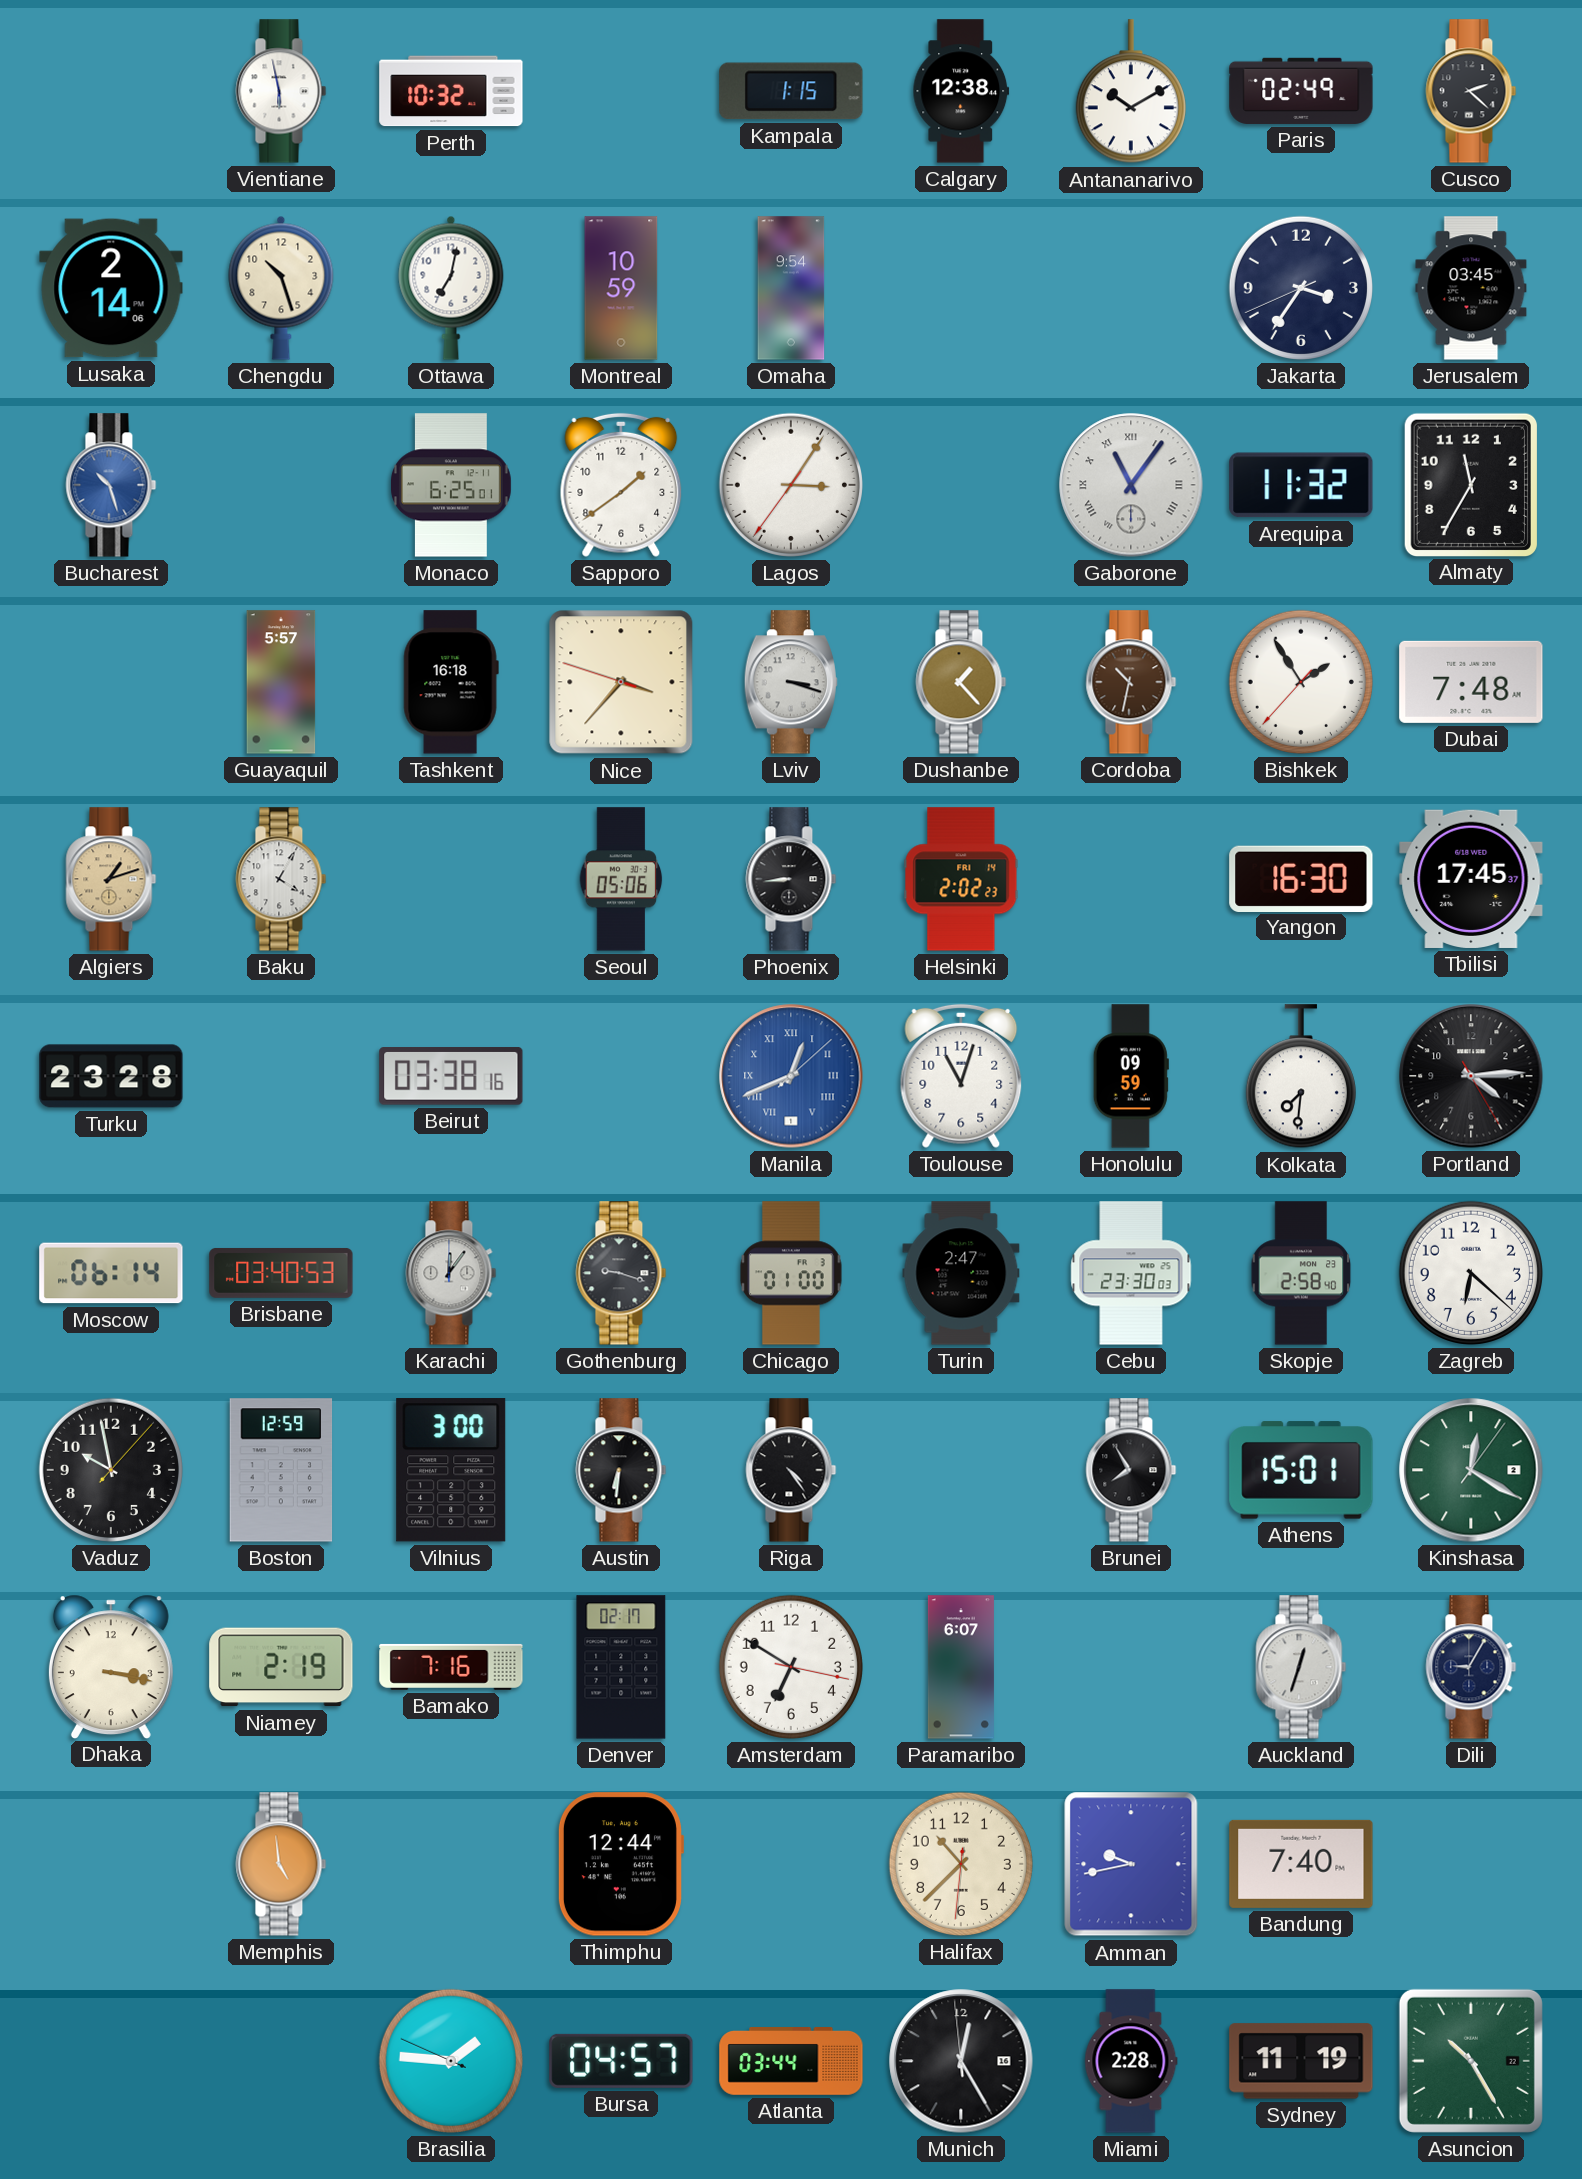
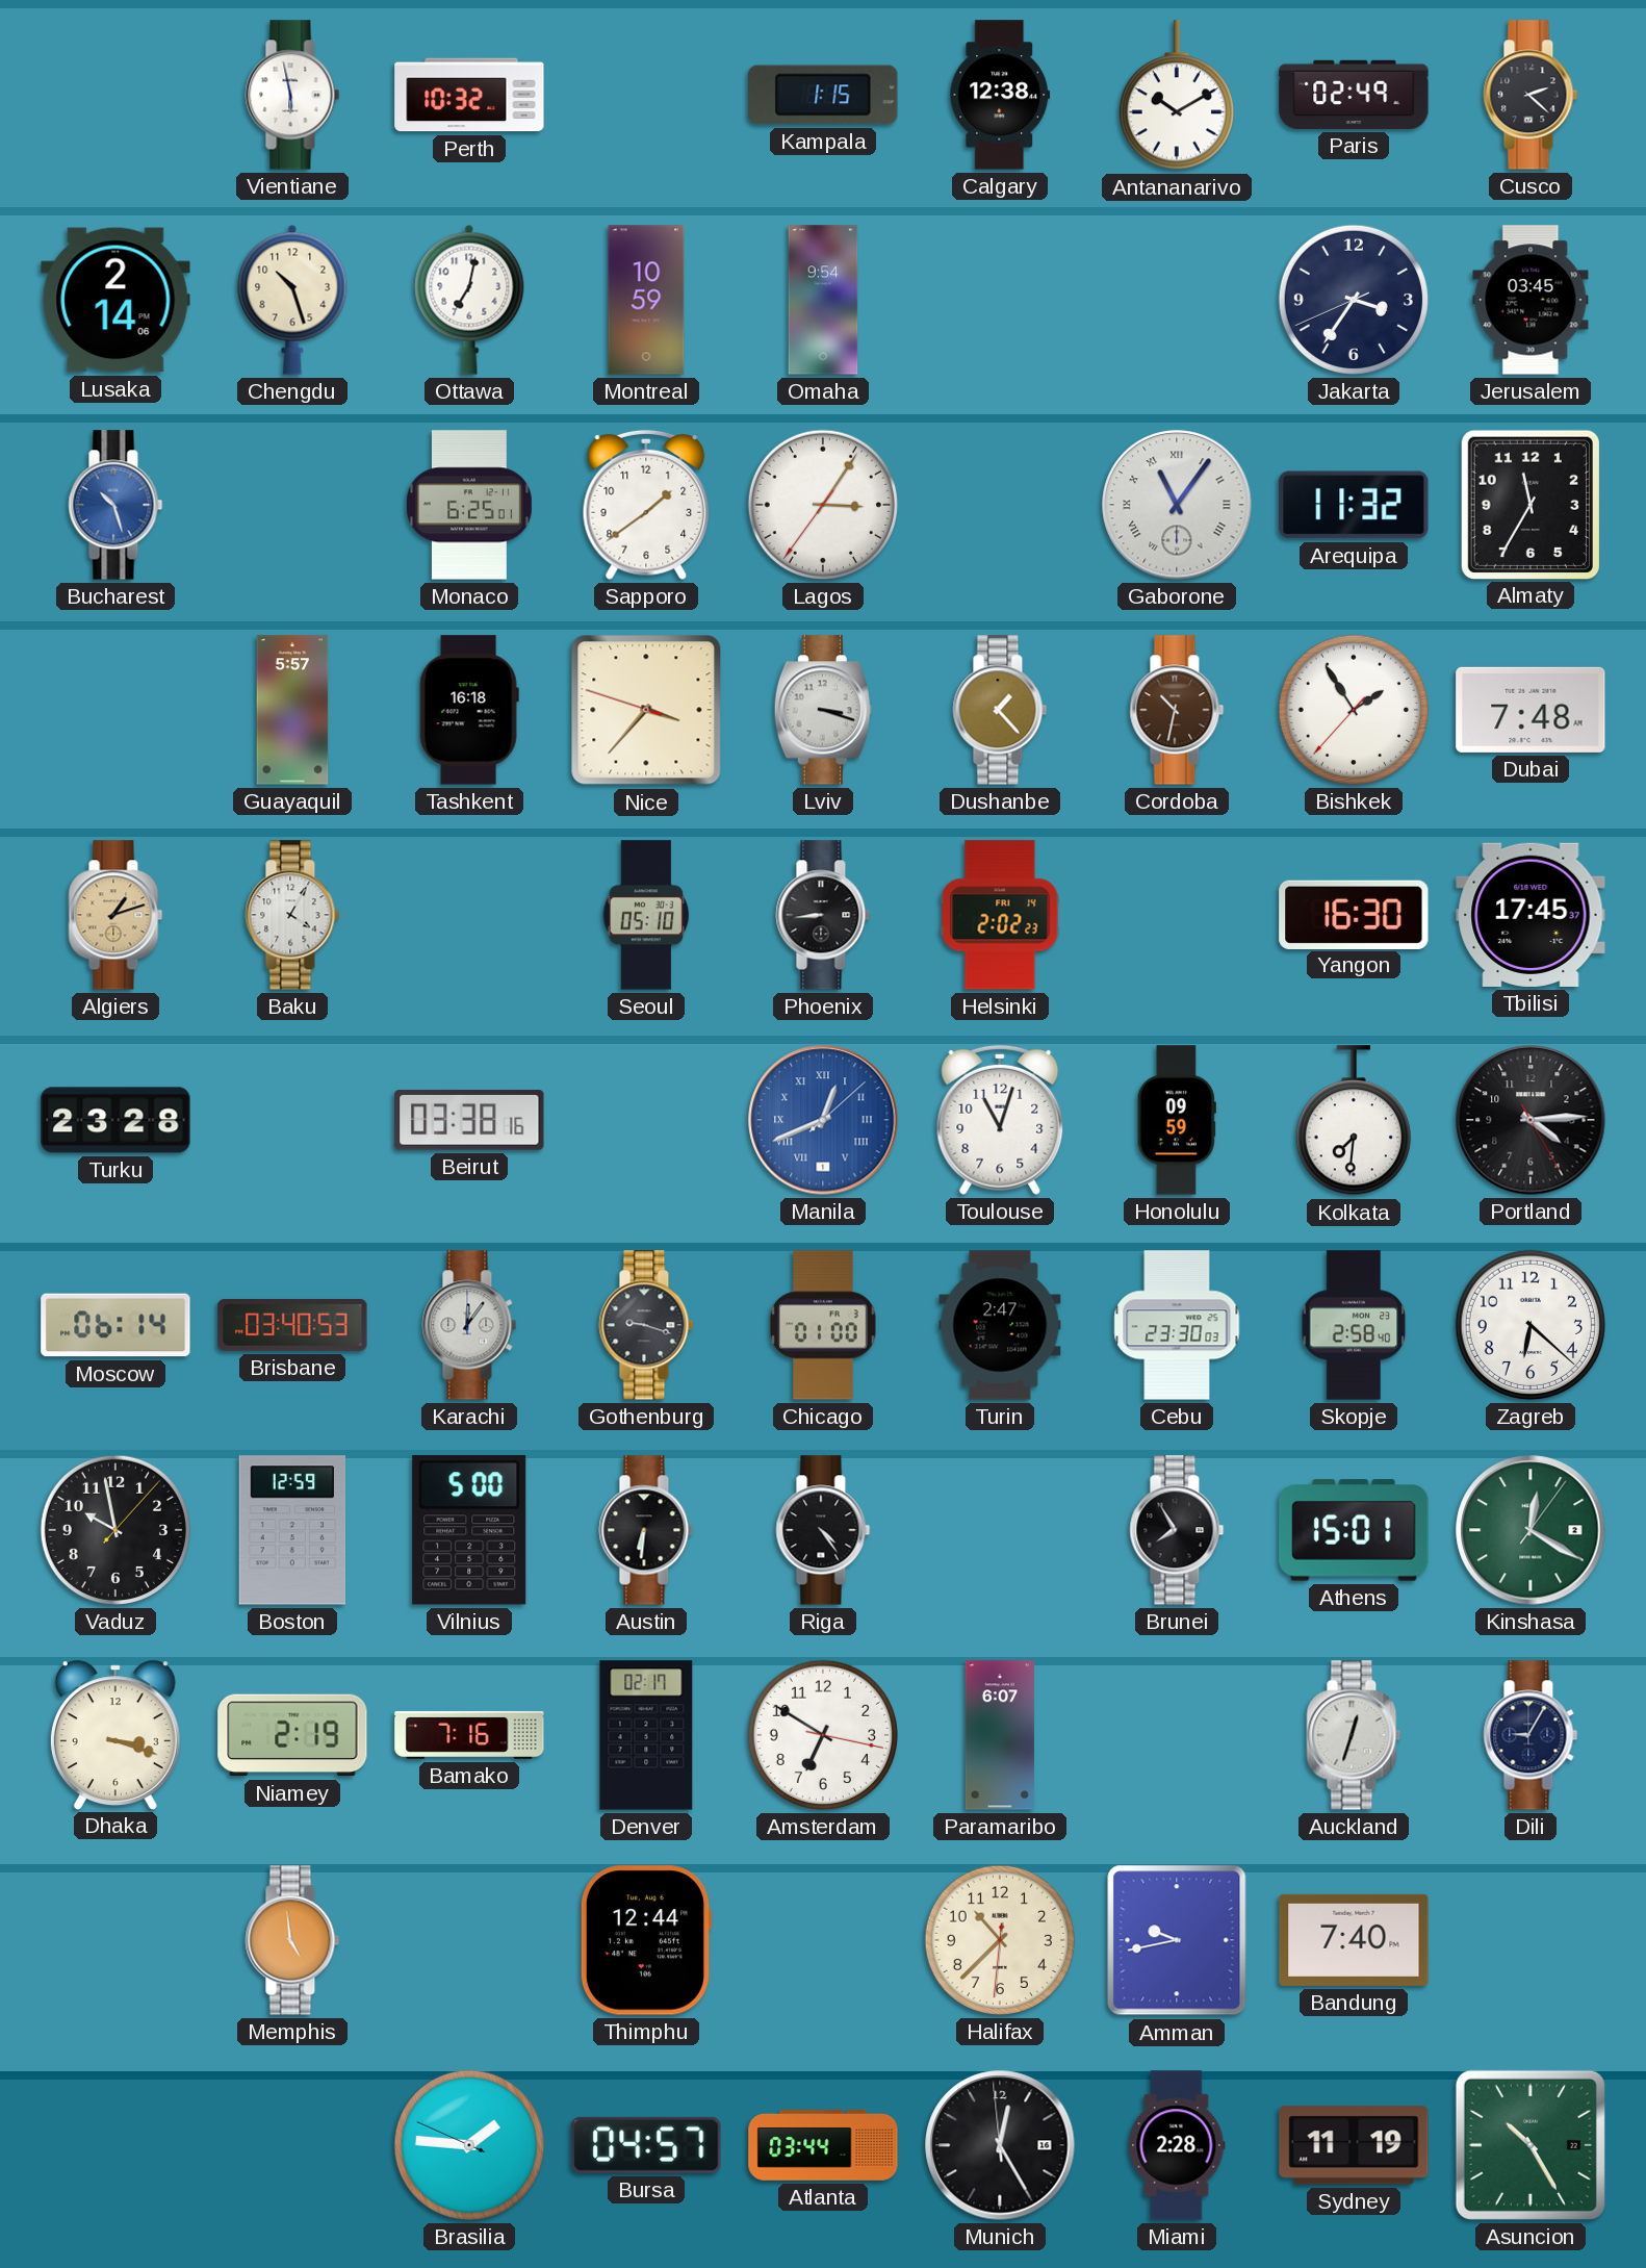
Seoul: 05:06 -> 05:10
Vilnius: 3:00 -> 5:00
Dhaka: 3:17 -> 3:18
